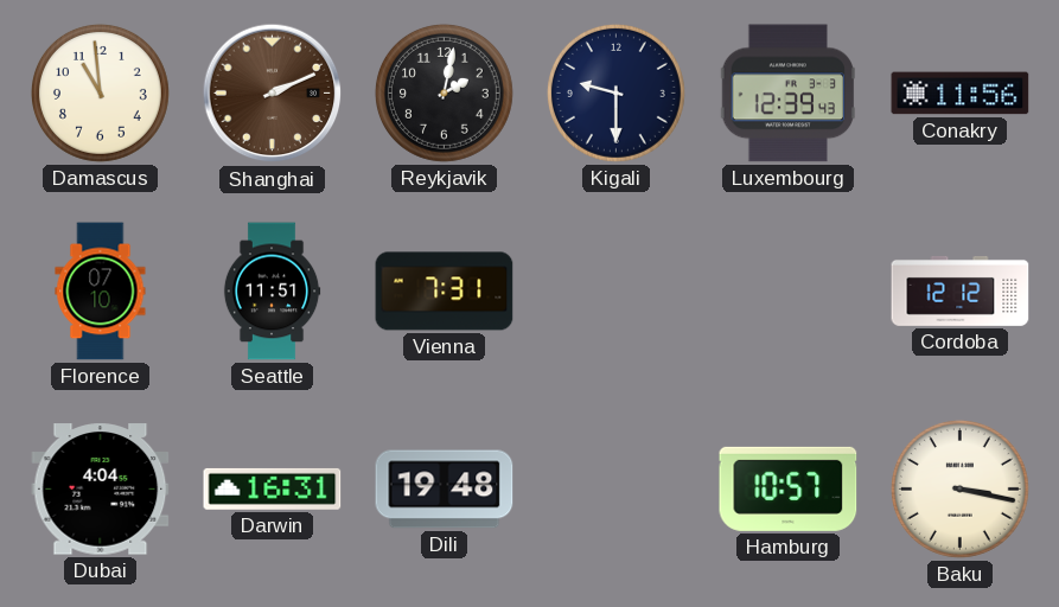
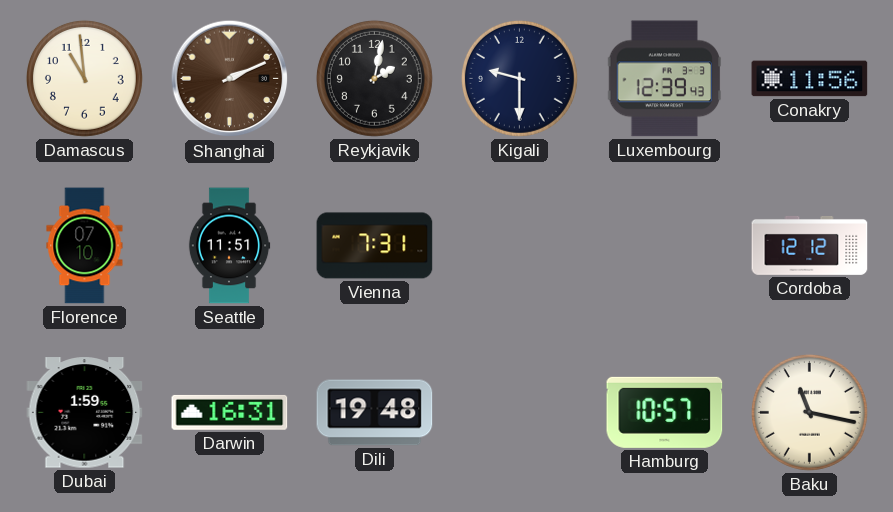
Dubai: 4:04 -> 1:59
Baku: 3:17 -> 11:17
